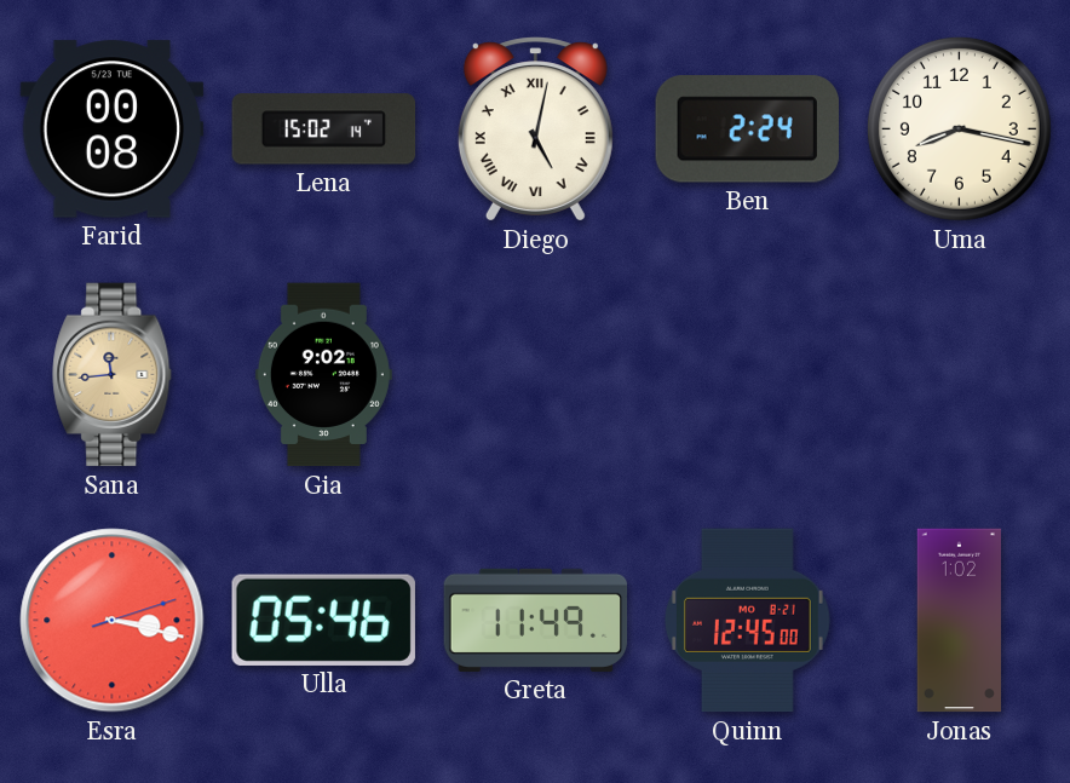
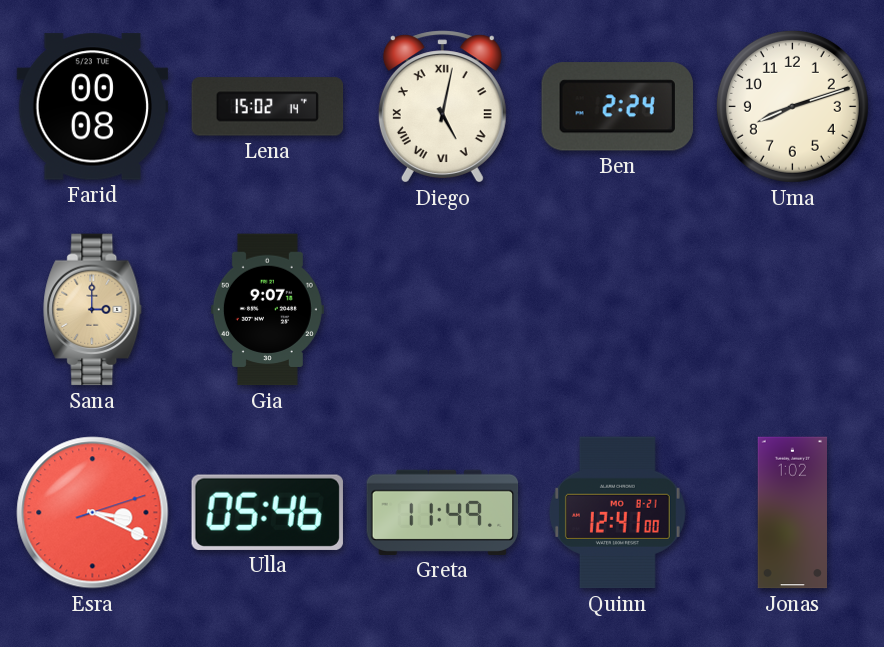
Uma: 8:17 -> 8:12
Sana: 11:44 -> 3:00
Gia: 9:02 -> 9:07
Esra: 3:17 -> 3:19
Quinn: 12:45 -> 12:41
